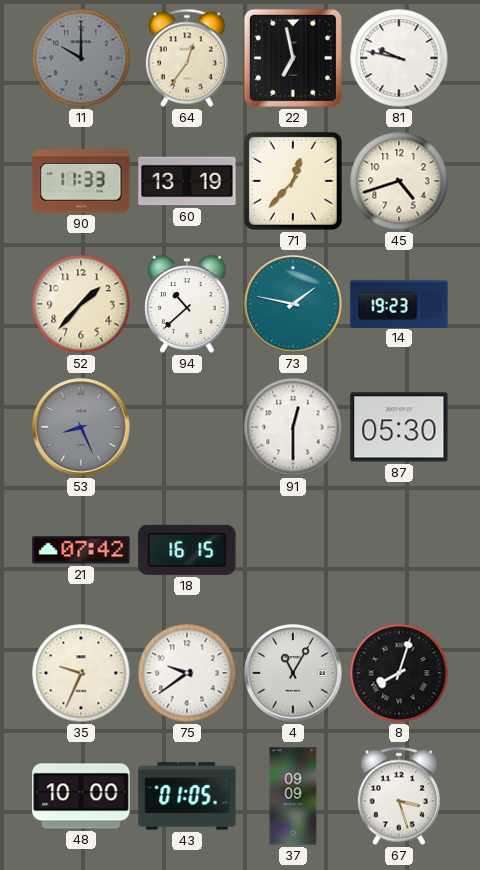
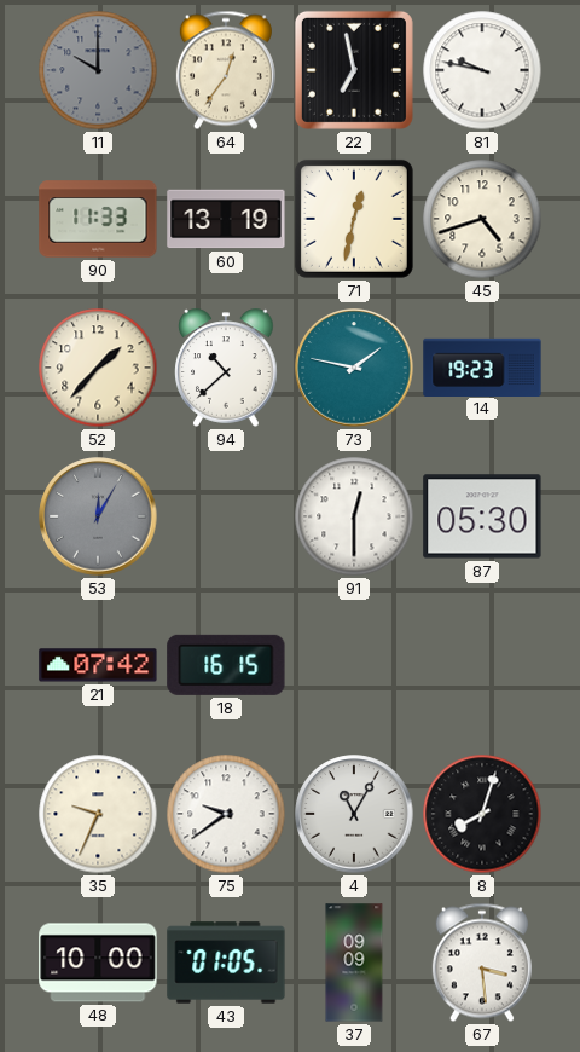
71: 12:37 -> 12:32
53: 8:26 -> 12:05
67: 3:27 -> 3:29
